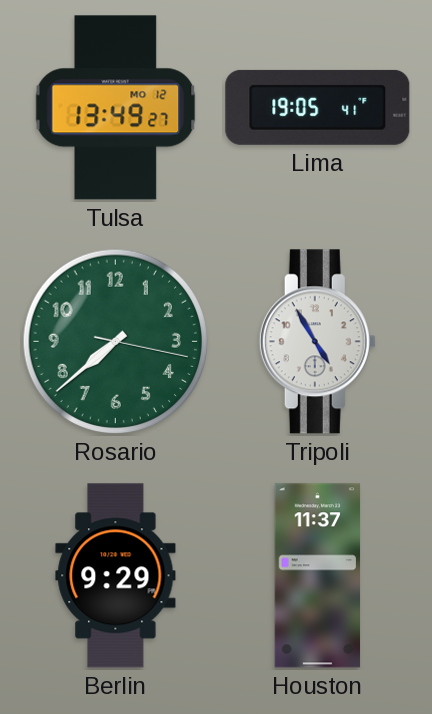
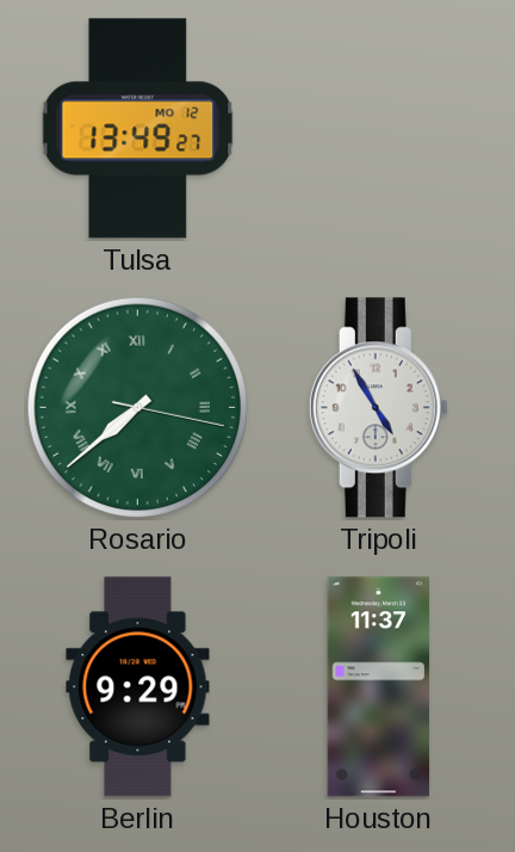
Lima: 19:05 -> none
Rosario numerals: Arabic -> Roman
